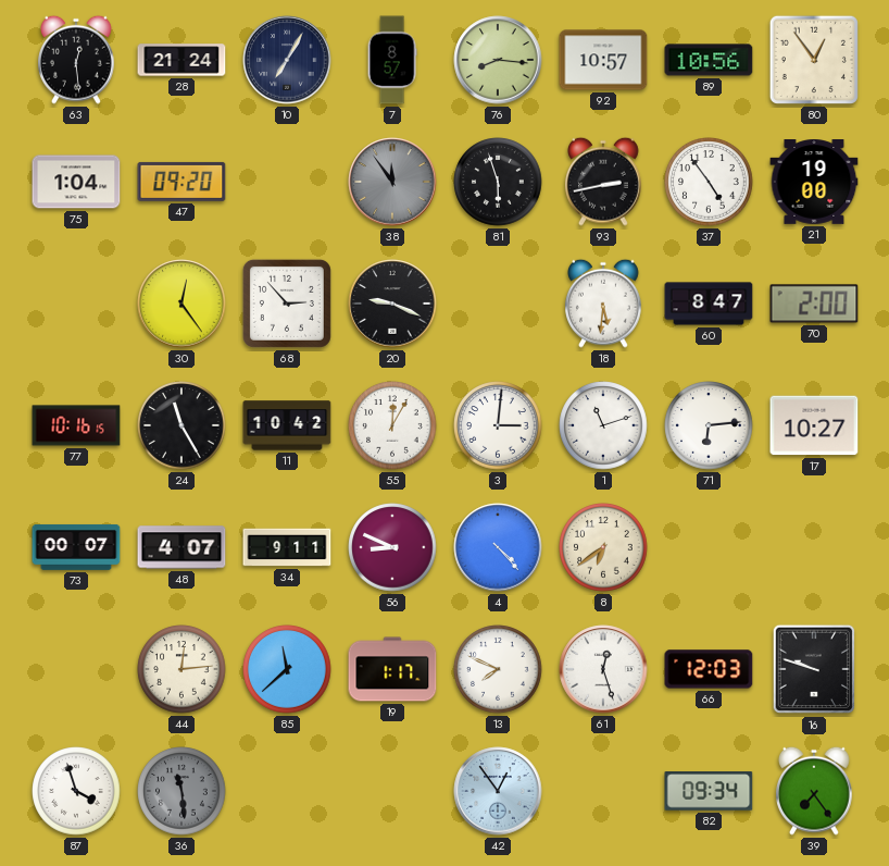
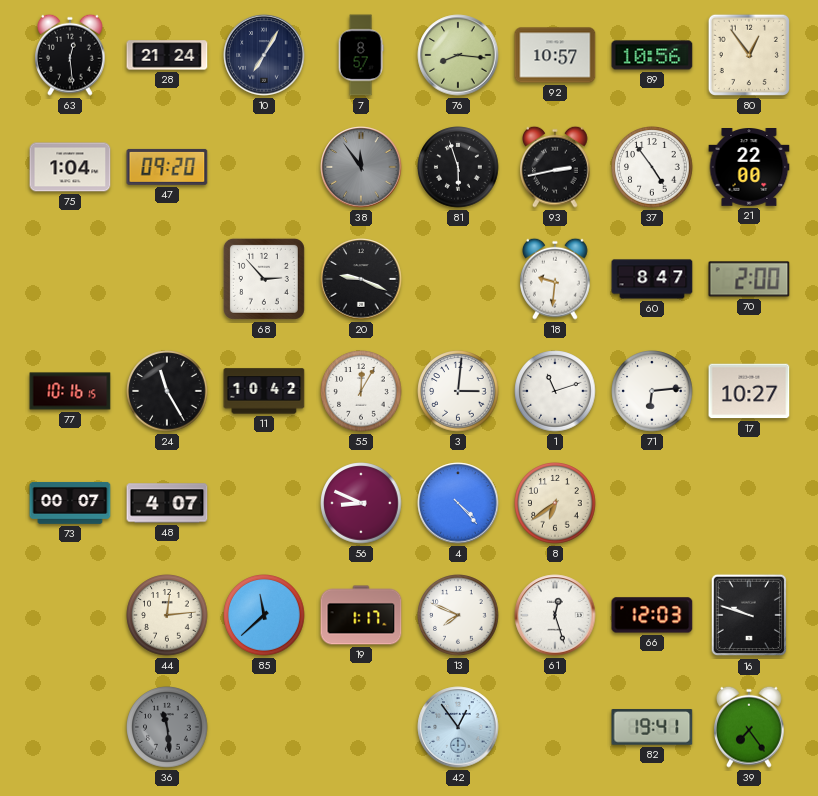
21: 19:00 -> 22:00
30: 12:24 -> none
18: 5:31 -> 9:31
34: 9:11 -> none
87: 3:57 -> none
82: 09:34 -> 19:41
